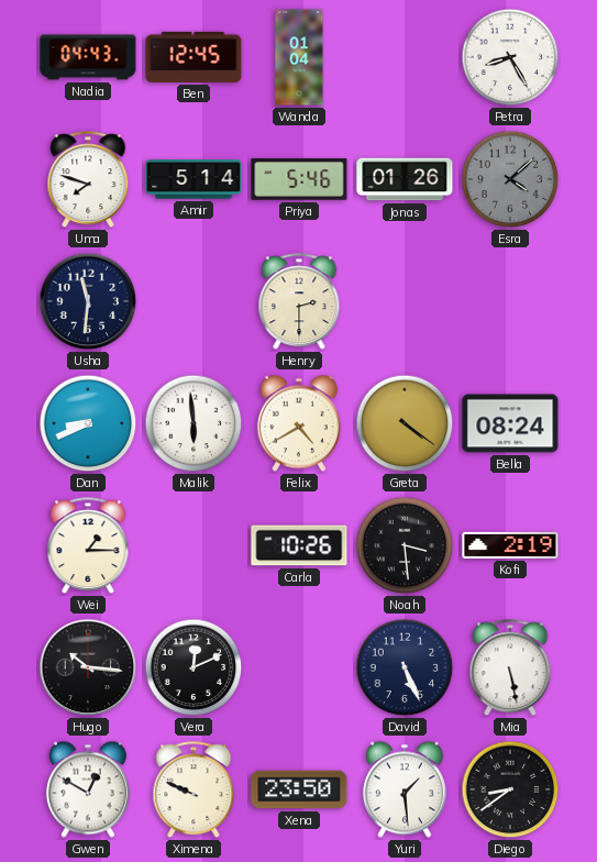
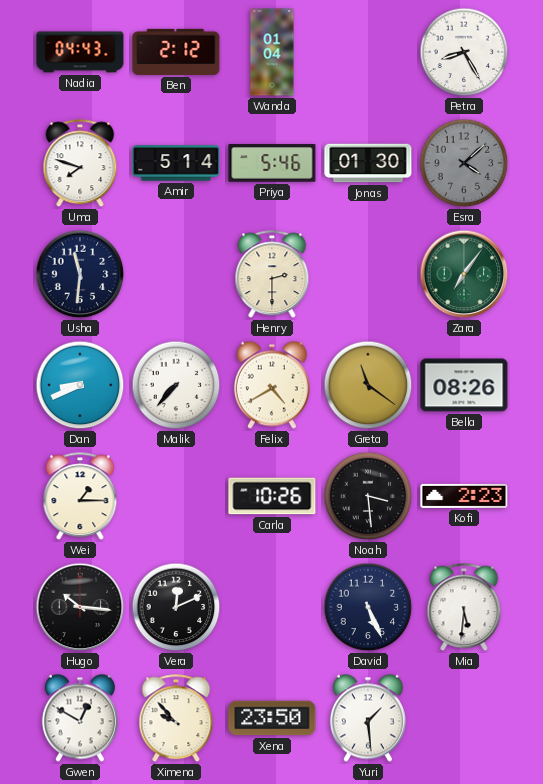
Ben: 12:45 -> 2:12
Jonas: 01:26 -> 01:30
Zara: none -> 7:06
Malik: 5:59 -> 7:37
Greta: 4:21 -> 11:21
Bella: 08:24 -> 08:26
Kofi: 2:19 -> 2:23
Mia: 5:28 -> 5:31
Ximena: 9:49 -> 9:53
Diego: 8:39 -> none
